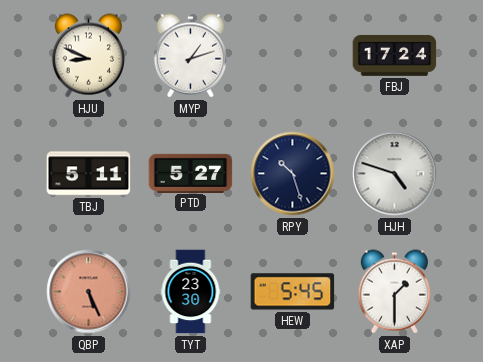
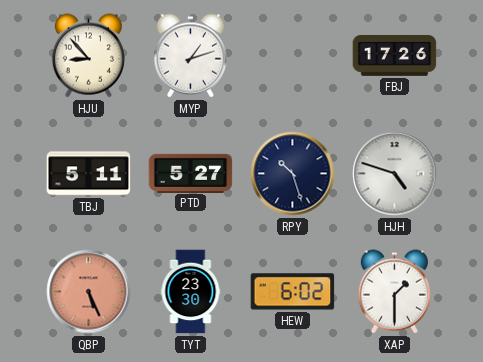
HJU: 8:49 -> 8:53
FBJ: 17:24 -> 17:26
HEW: 5:45 -> 6:02
